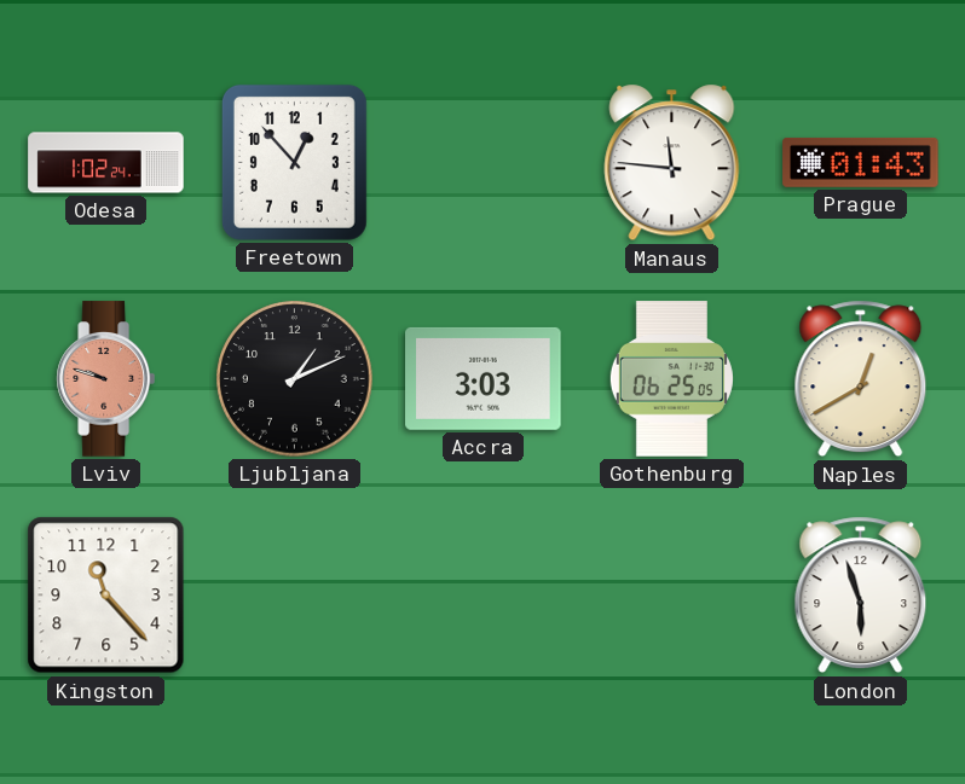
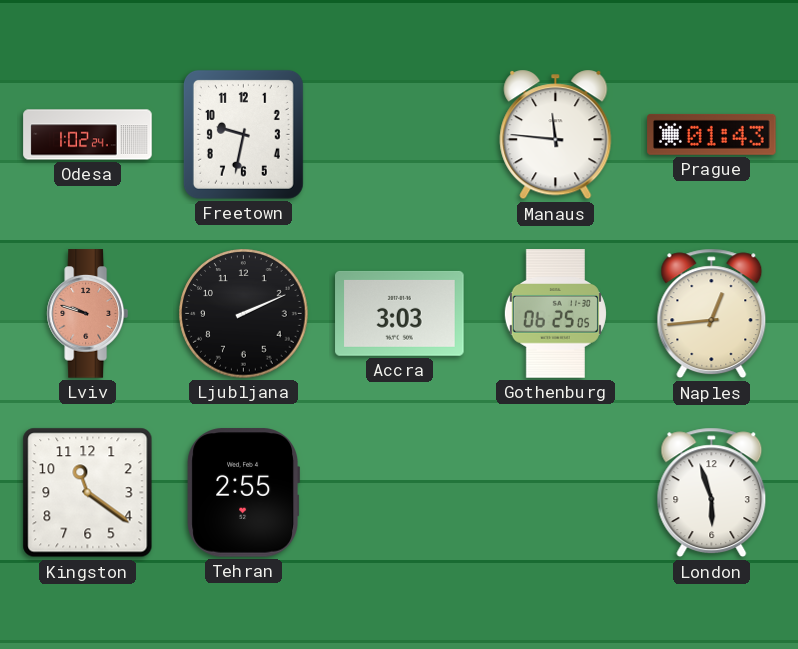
Freetown: 12:53 -> 9:32
Ljubljana: 1:11 -> 2:11
Naples: 12:40 -> 12:44
Kingston: 11:23 -> 11:21
Tehran: none -> 2:55
